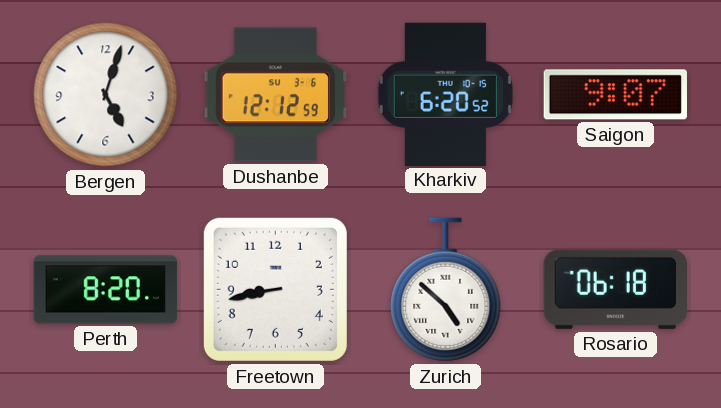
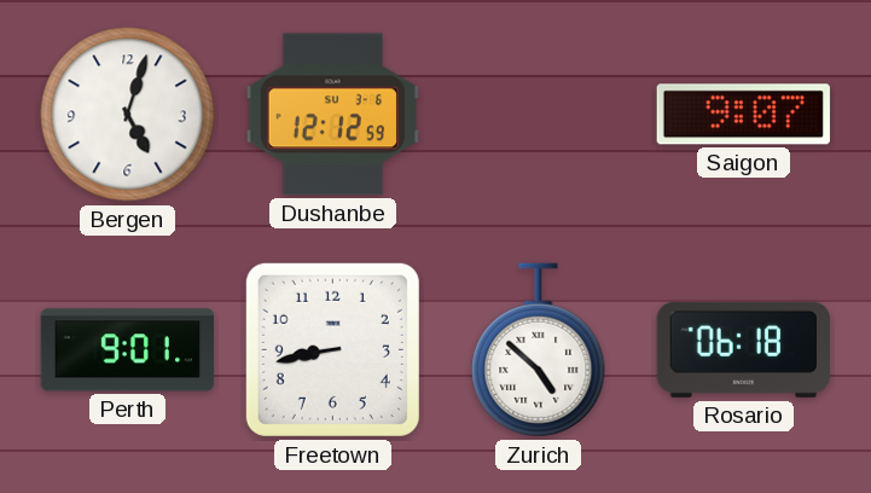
Kharkiv: 6:20 -> none
Perth: 8:20 -> 9:01
